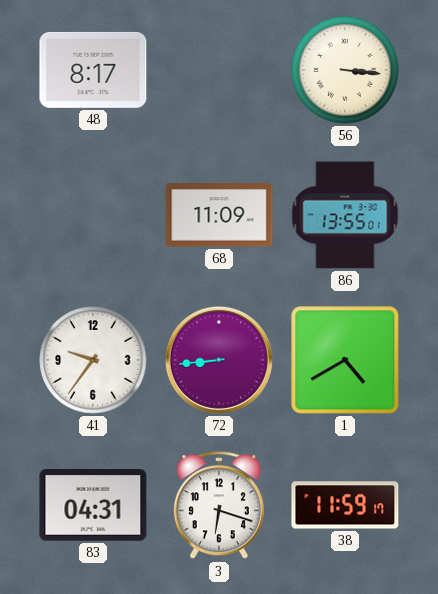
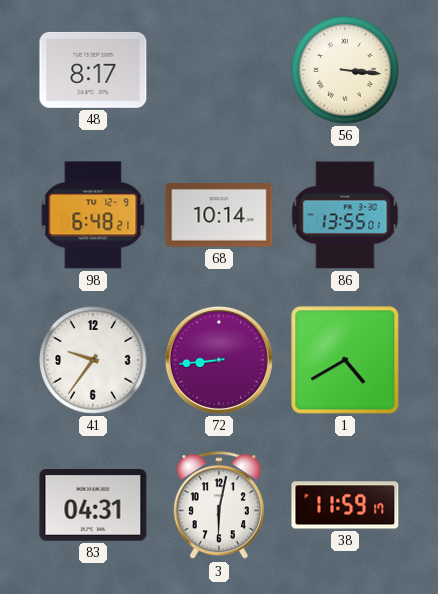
98: none -> 6:48
68: 11:09 -> 10:14
3: 6:18 -> 6:02
